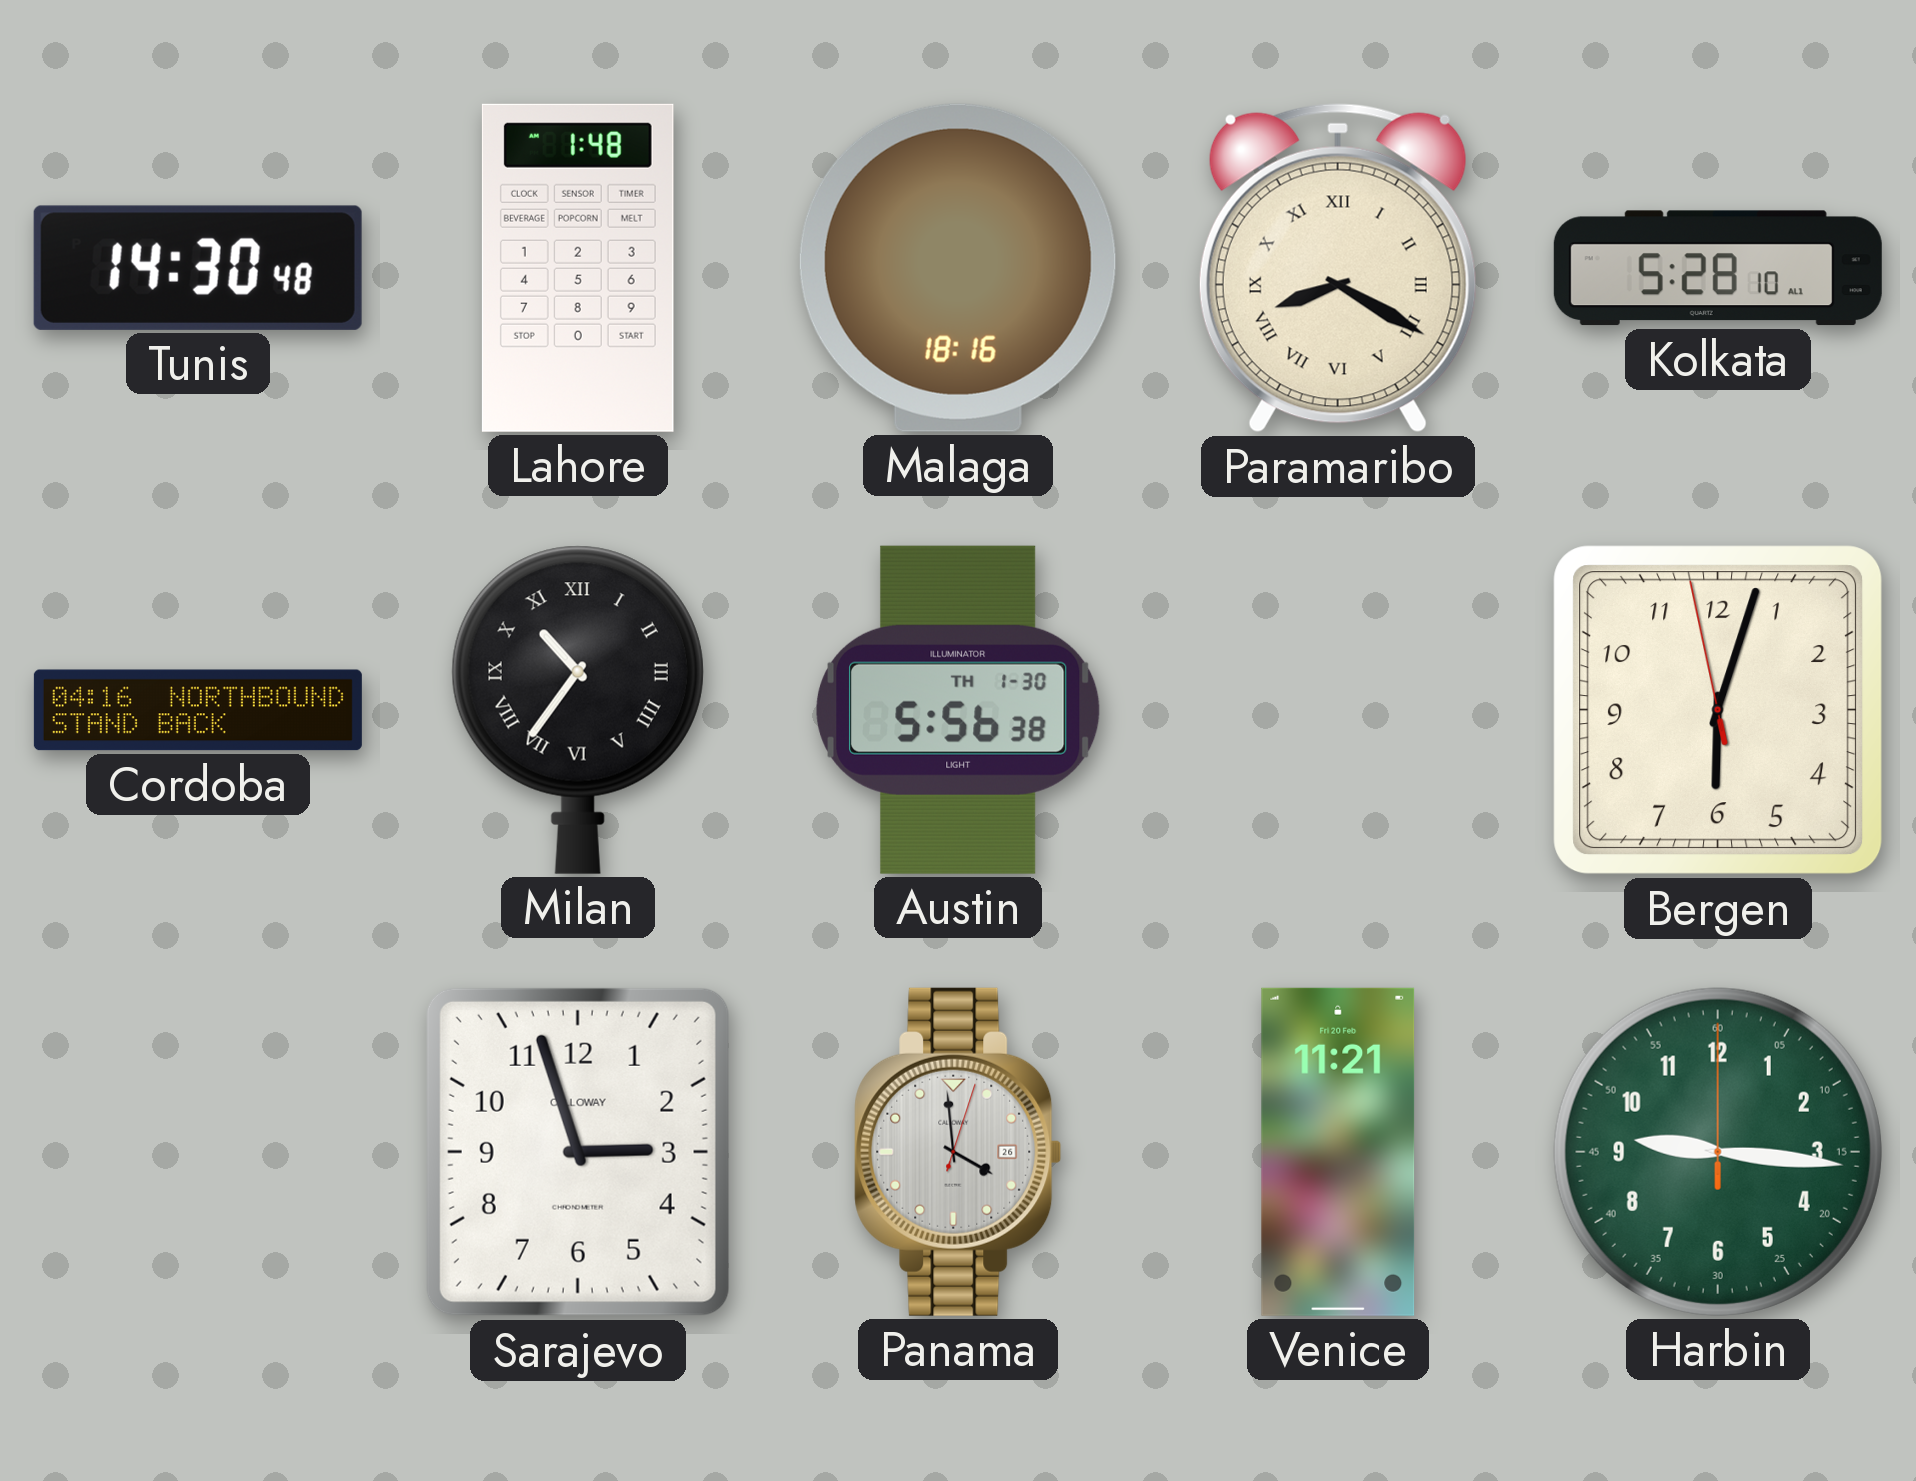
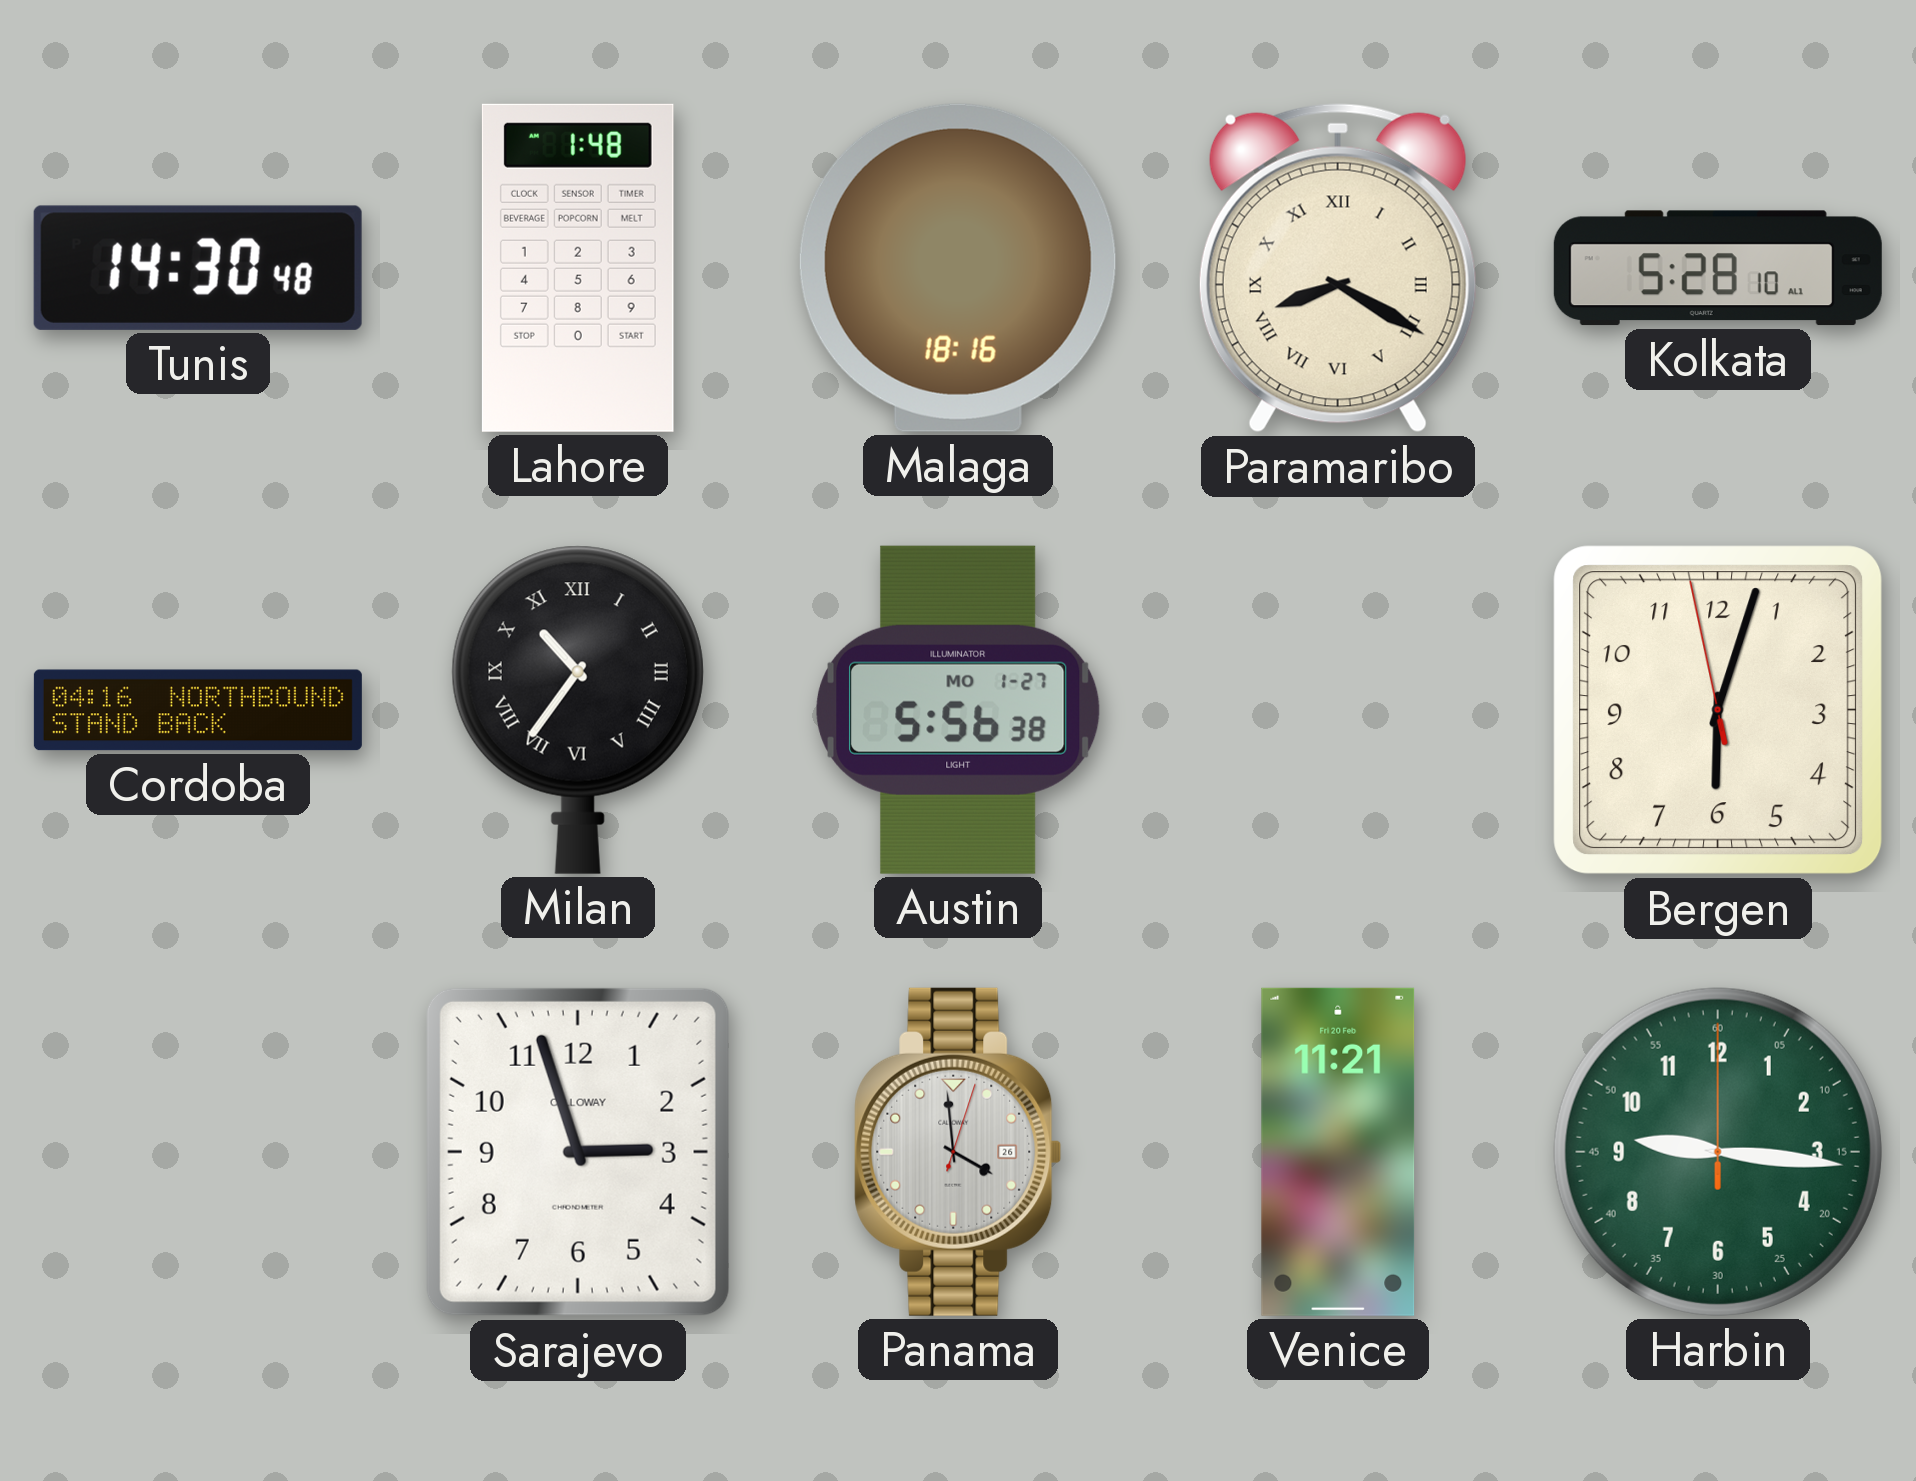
Austin date: TH 1-30 -> MO 1-27
